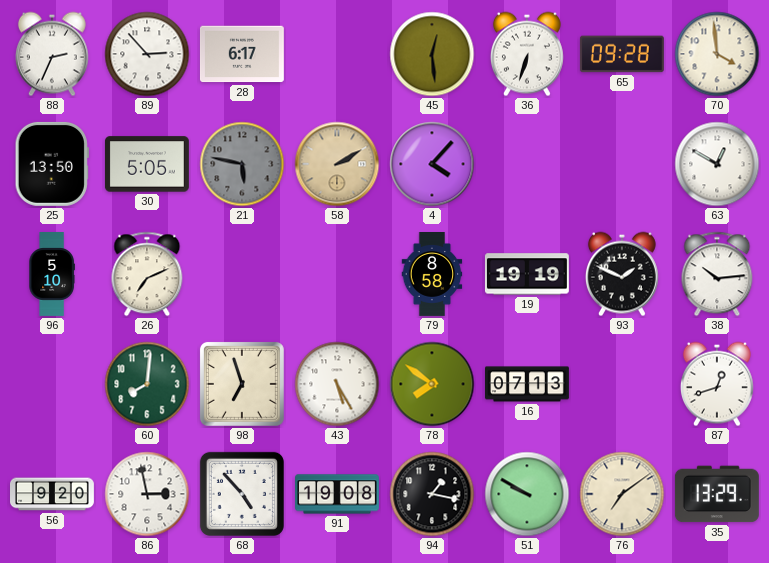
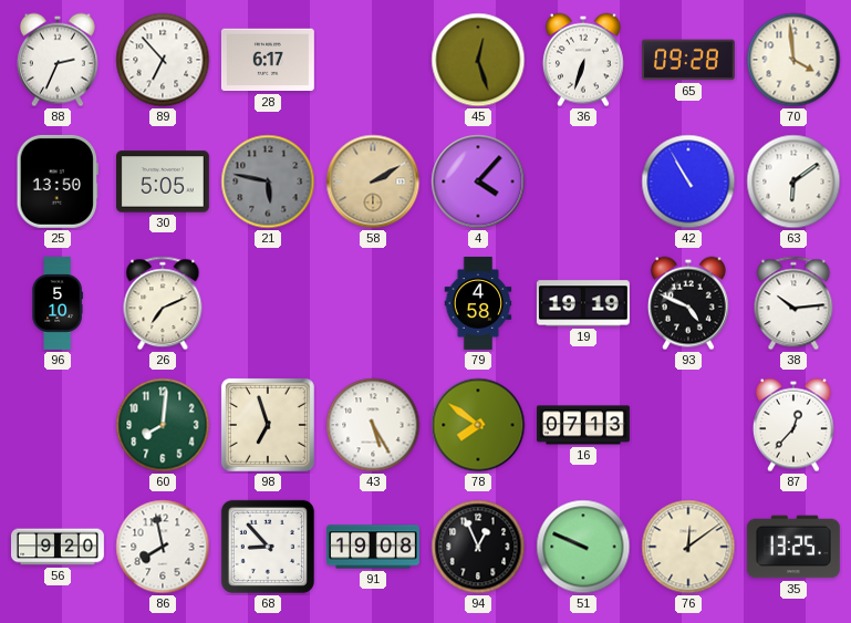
89: 2:53 -> 6:53
45: 12:29 -> 12:27
42: none -> 10:55
63: 12:50 -> 6:09
79: 8:58 -> 4:58
93: 1:49 -> 4:49
87: 12:42 -> 12:37
86: 2:58 -> 7:58
68: 4:53 -> 8:53
94: 1:17 -> 12:56
51: 9:50 -> 9:49
76: 7:09 -> 12:09
35: 13:29 -> 13:25
